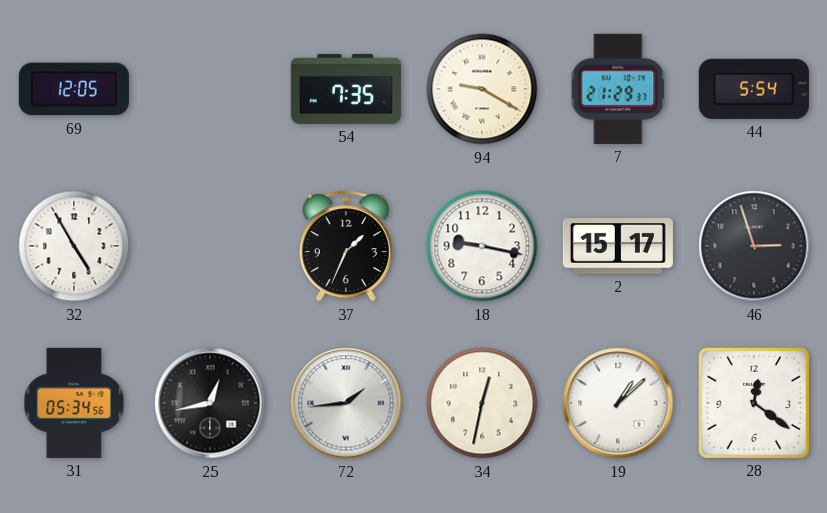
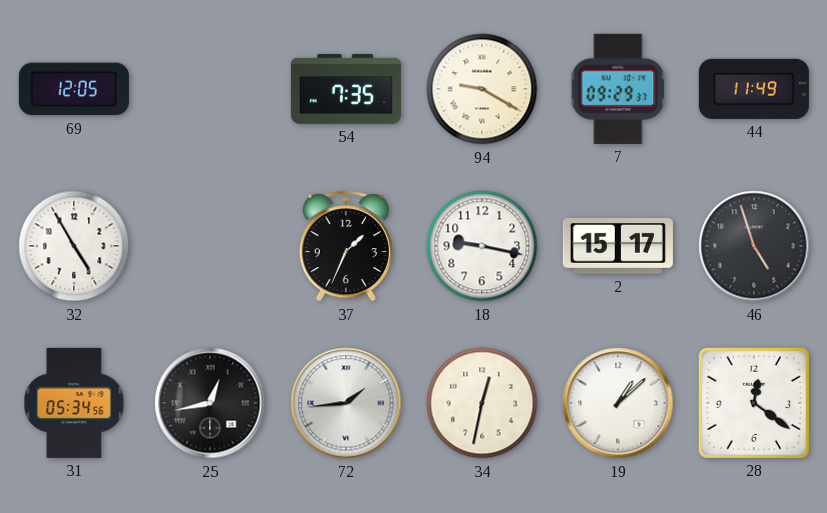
7: 21:29 -> 09:29
44: 5:54 -> 11:49
46: 2:57 -> 4:57
